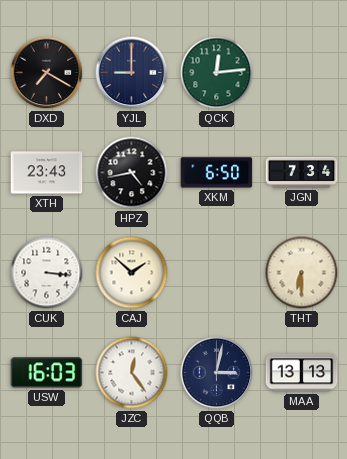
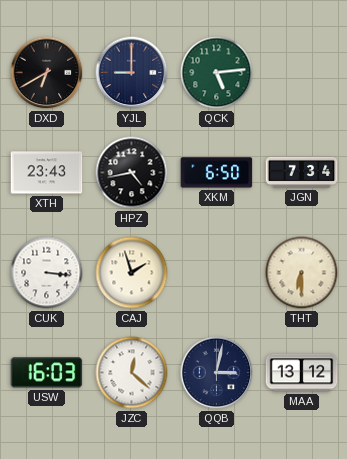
DXD: 7:20 -> 6:40
QCK: 12:14 -> 5:14
CAJ: 1:52 -> 1:57
JZC: 12:24 -> 12:22
MAA: 13:13 -> 13:12
